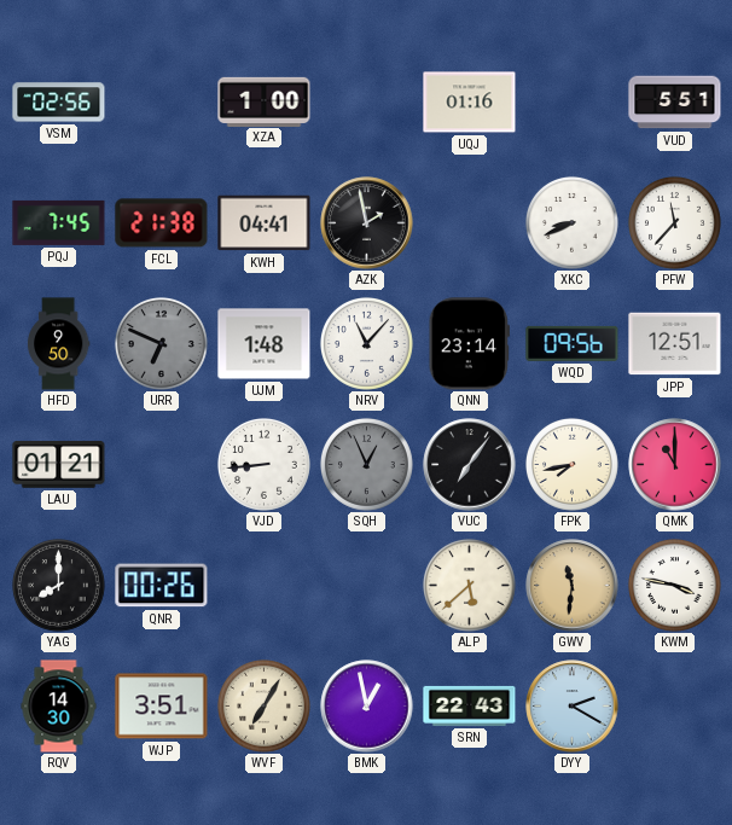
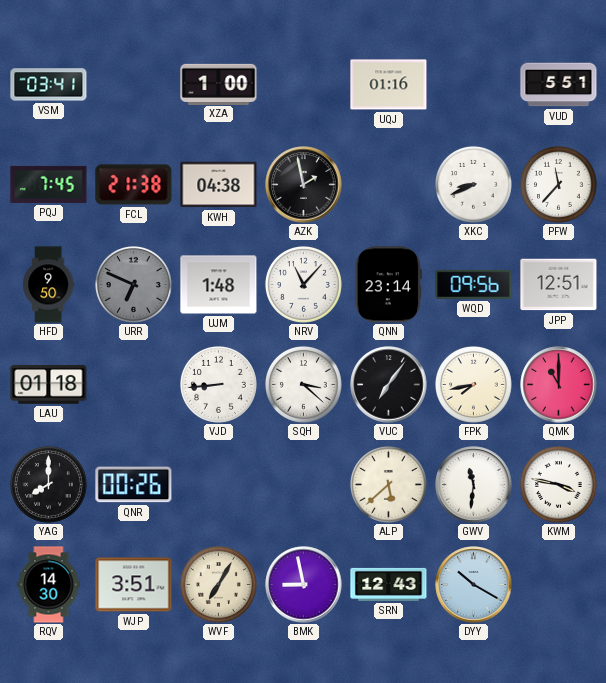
VSM: 02:56 -> 03:41
KWH: 04:41 -> 04:38
LAU: 01:21 -> 01:18
SQH: 12:56 -> 3:22
SQH dial: grey -> white
GWV dial: champagne -> white
BMK: 12:58 -> 8:58
SRN: 22:43 -> 12:43
DYY: 2:20 -> 10:20
